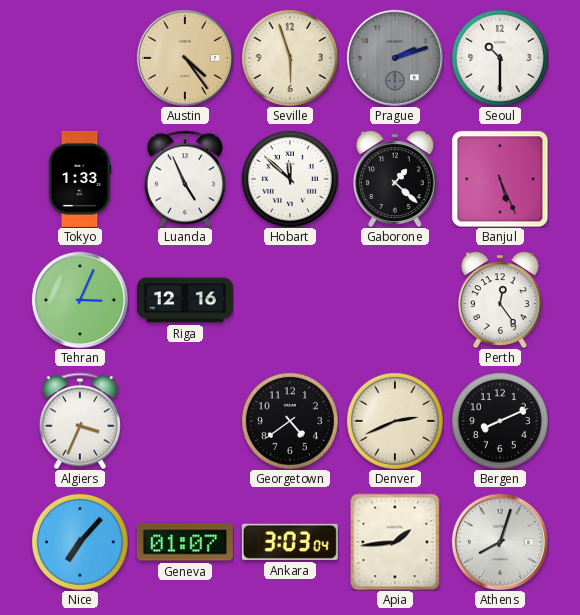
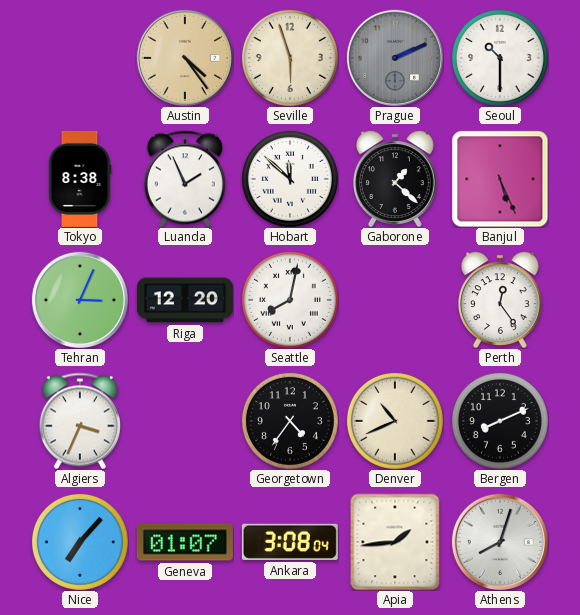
Prague: 2:12 -> 2:11
Tokyo: 1:33 -> 8:38
Luanda: 4:56 -> 1:56
Riga: 12:16 -> 12:20
Seattle: none -> 8:02
Georgetown: 4:39 -> 4:36
Denver: 2:41 -> 10:41
Ankara: 3:03 -> 3:08
